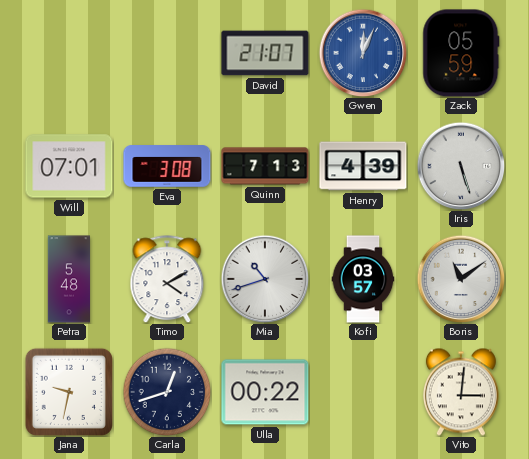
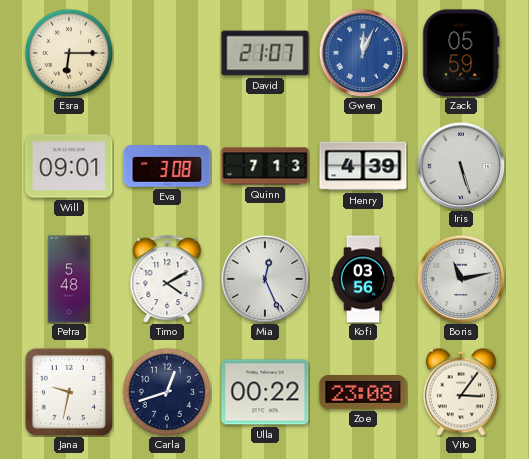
Esra: none -> 6:15
Will: 07:01 -> 09:01
Mia: 10:42 -> 12:26
Kofi: 03:57 -> 03:56
Boris: 11:09 -> 11:13
Zoe: none -> 23:08
Vito: 3:01 -> 3:06
